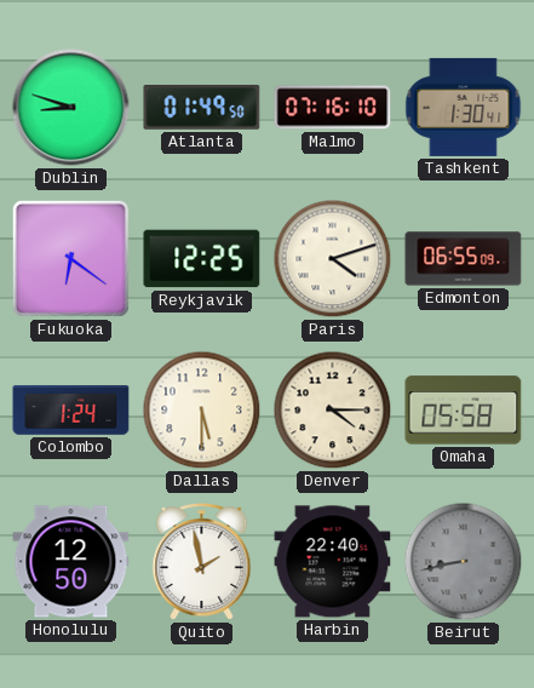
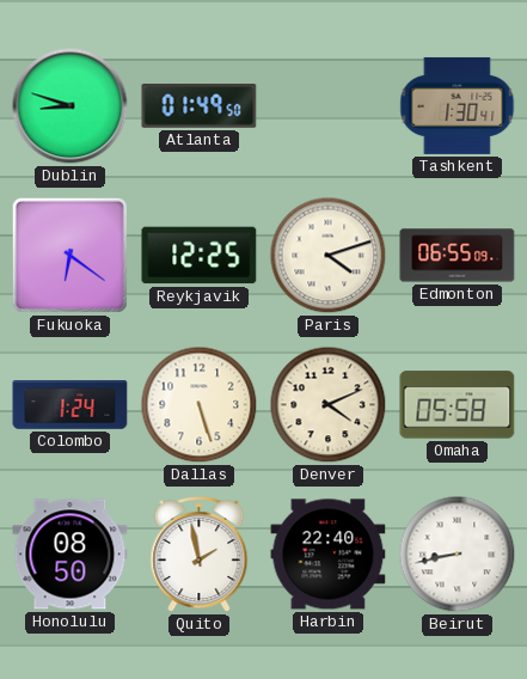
Malmo: 07:16 -> none
Dallas: 5:30 -> 5:27
Denver: 4:15 -> 4:11
Honolulu: 12:50 -> 08:50
Beirut dial: grey -> white
